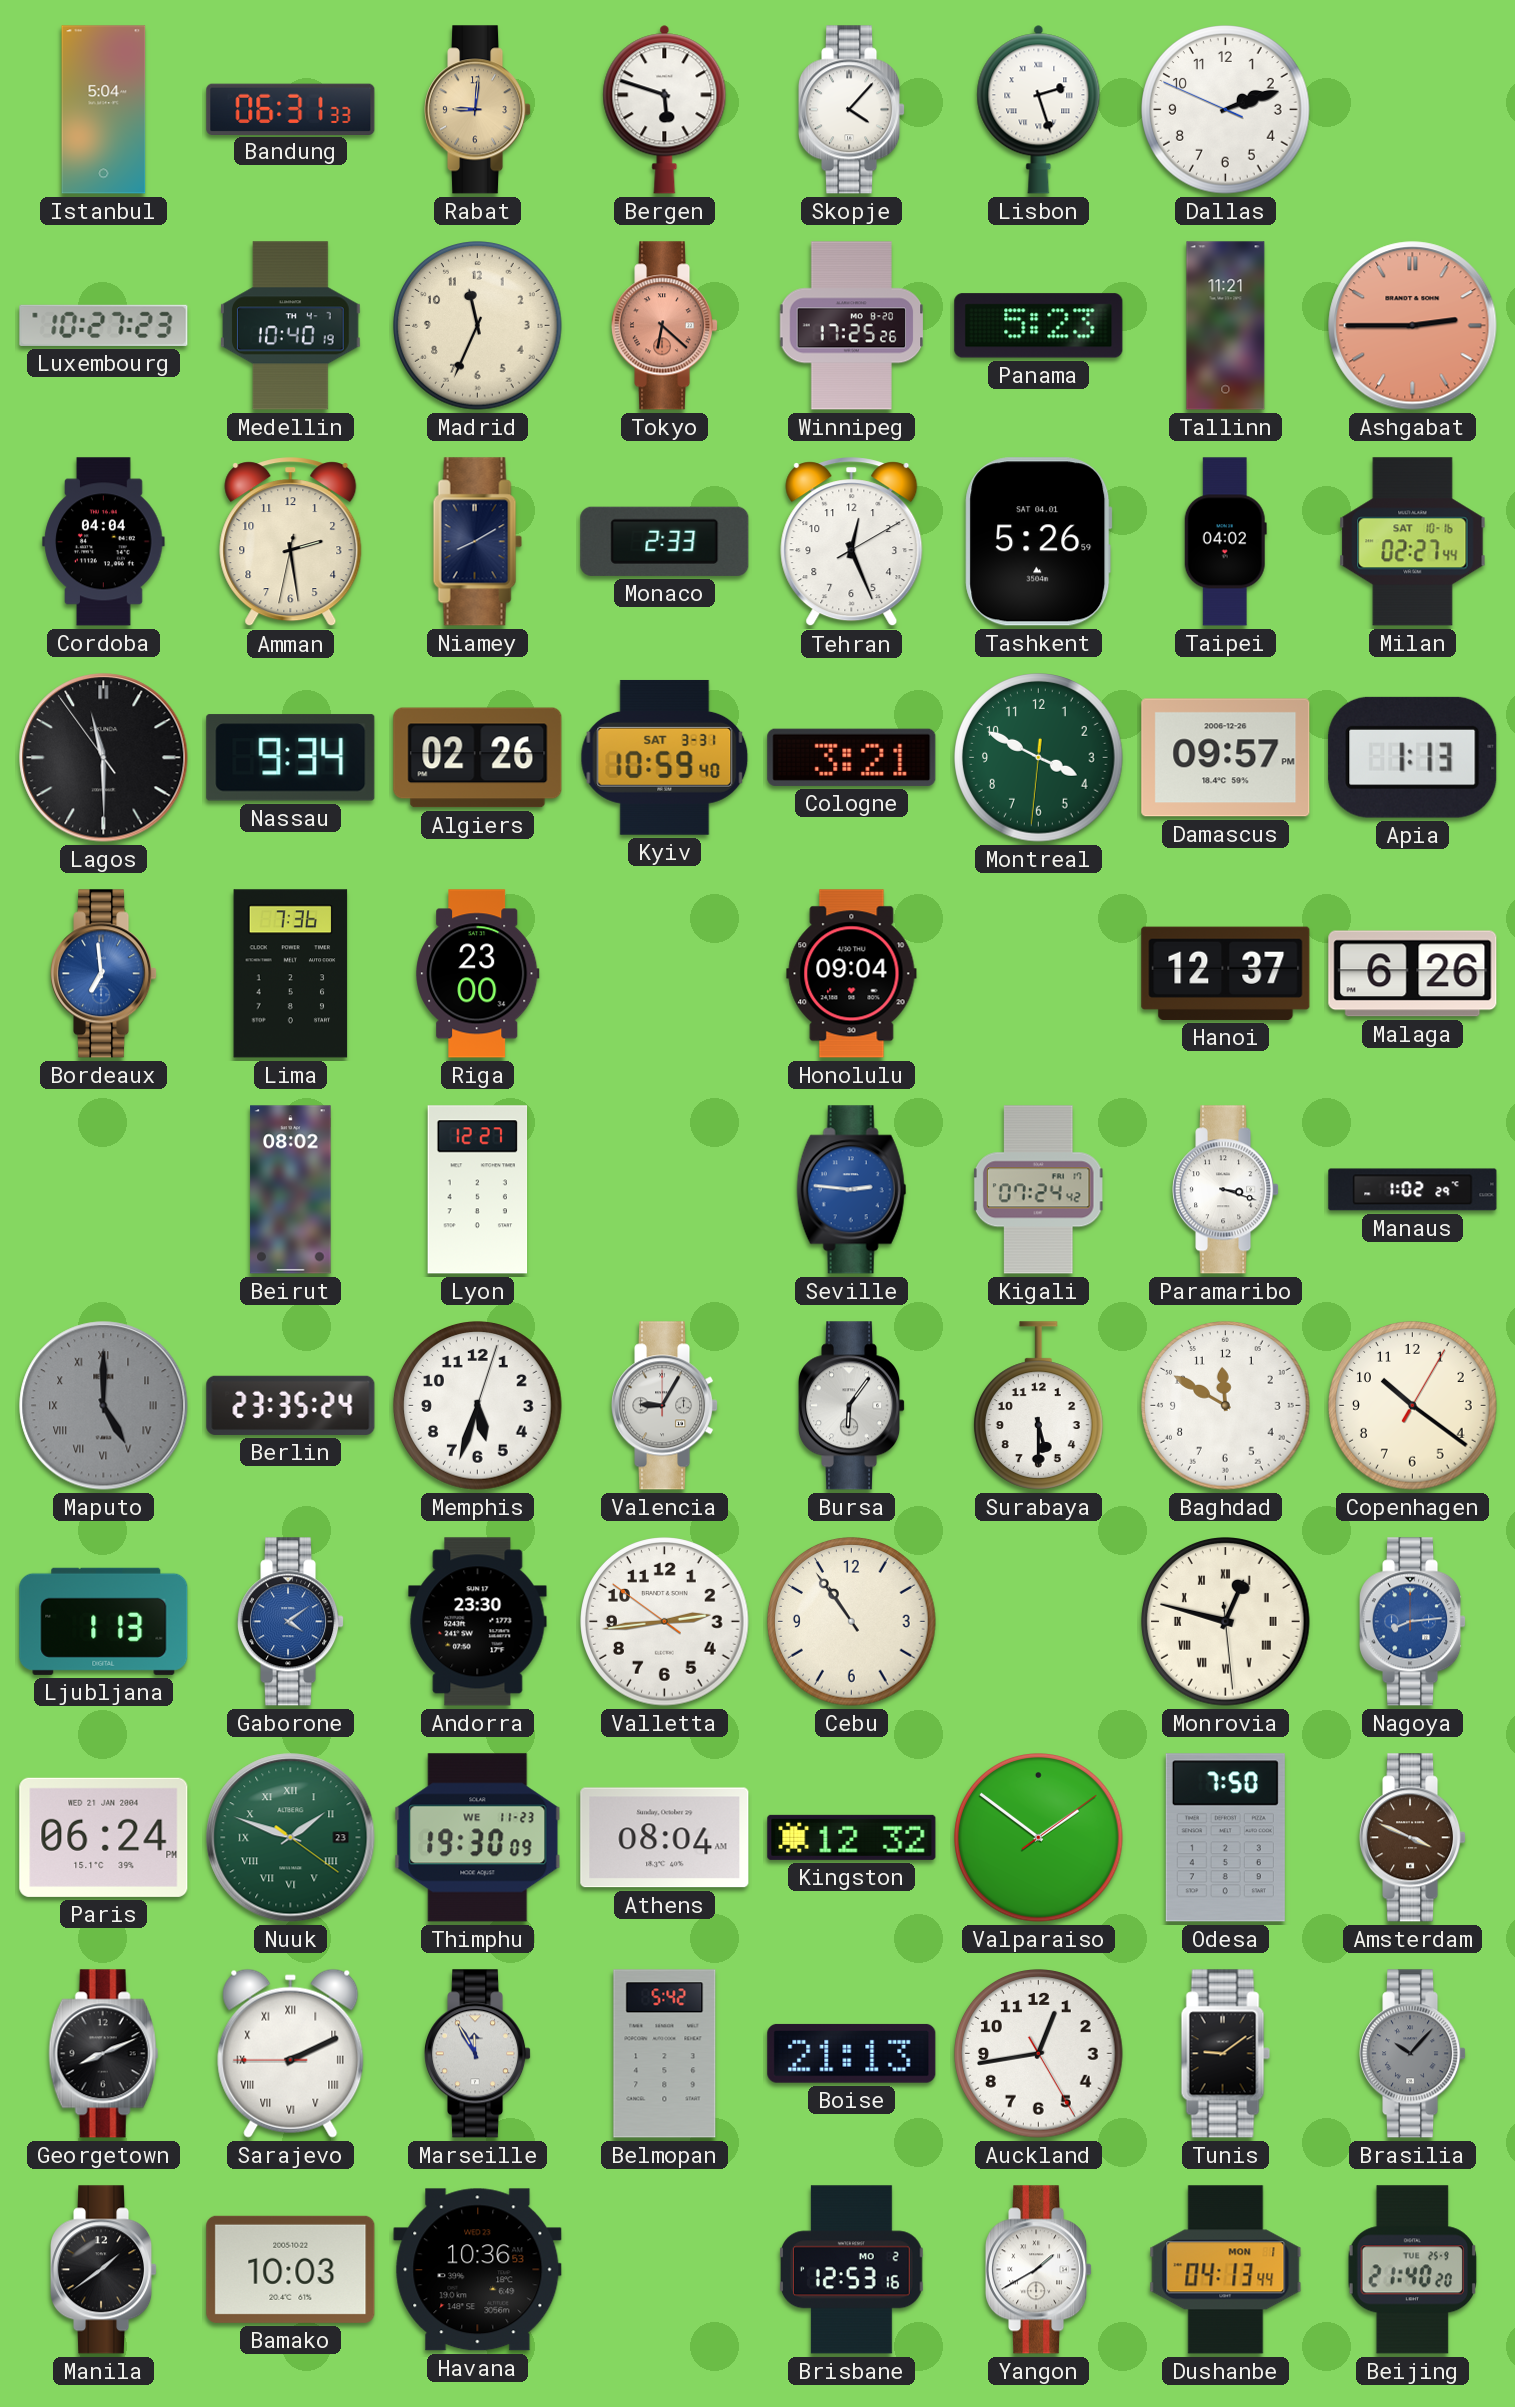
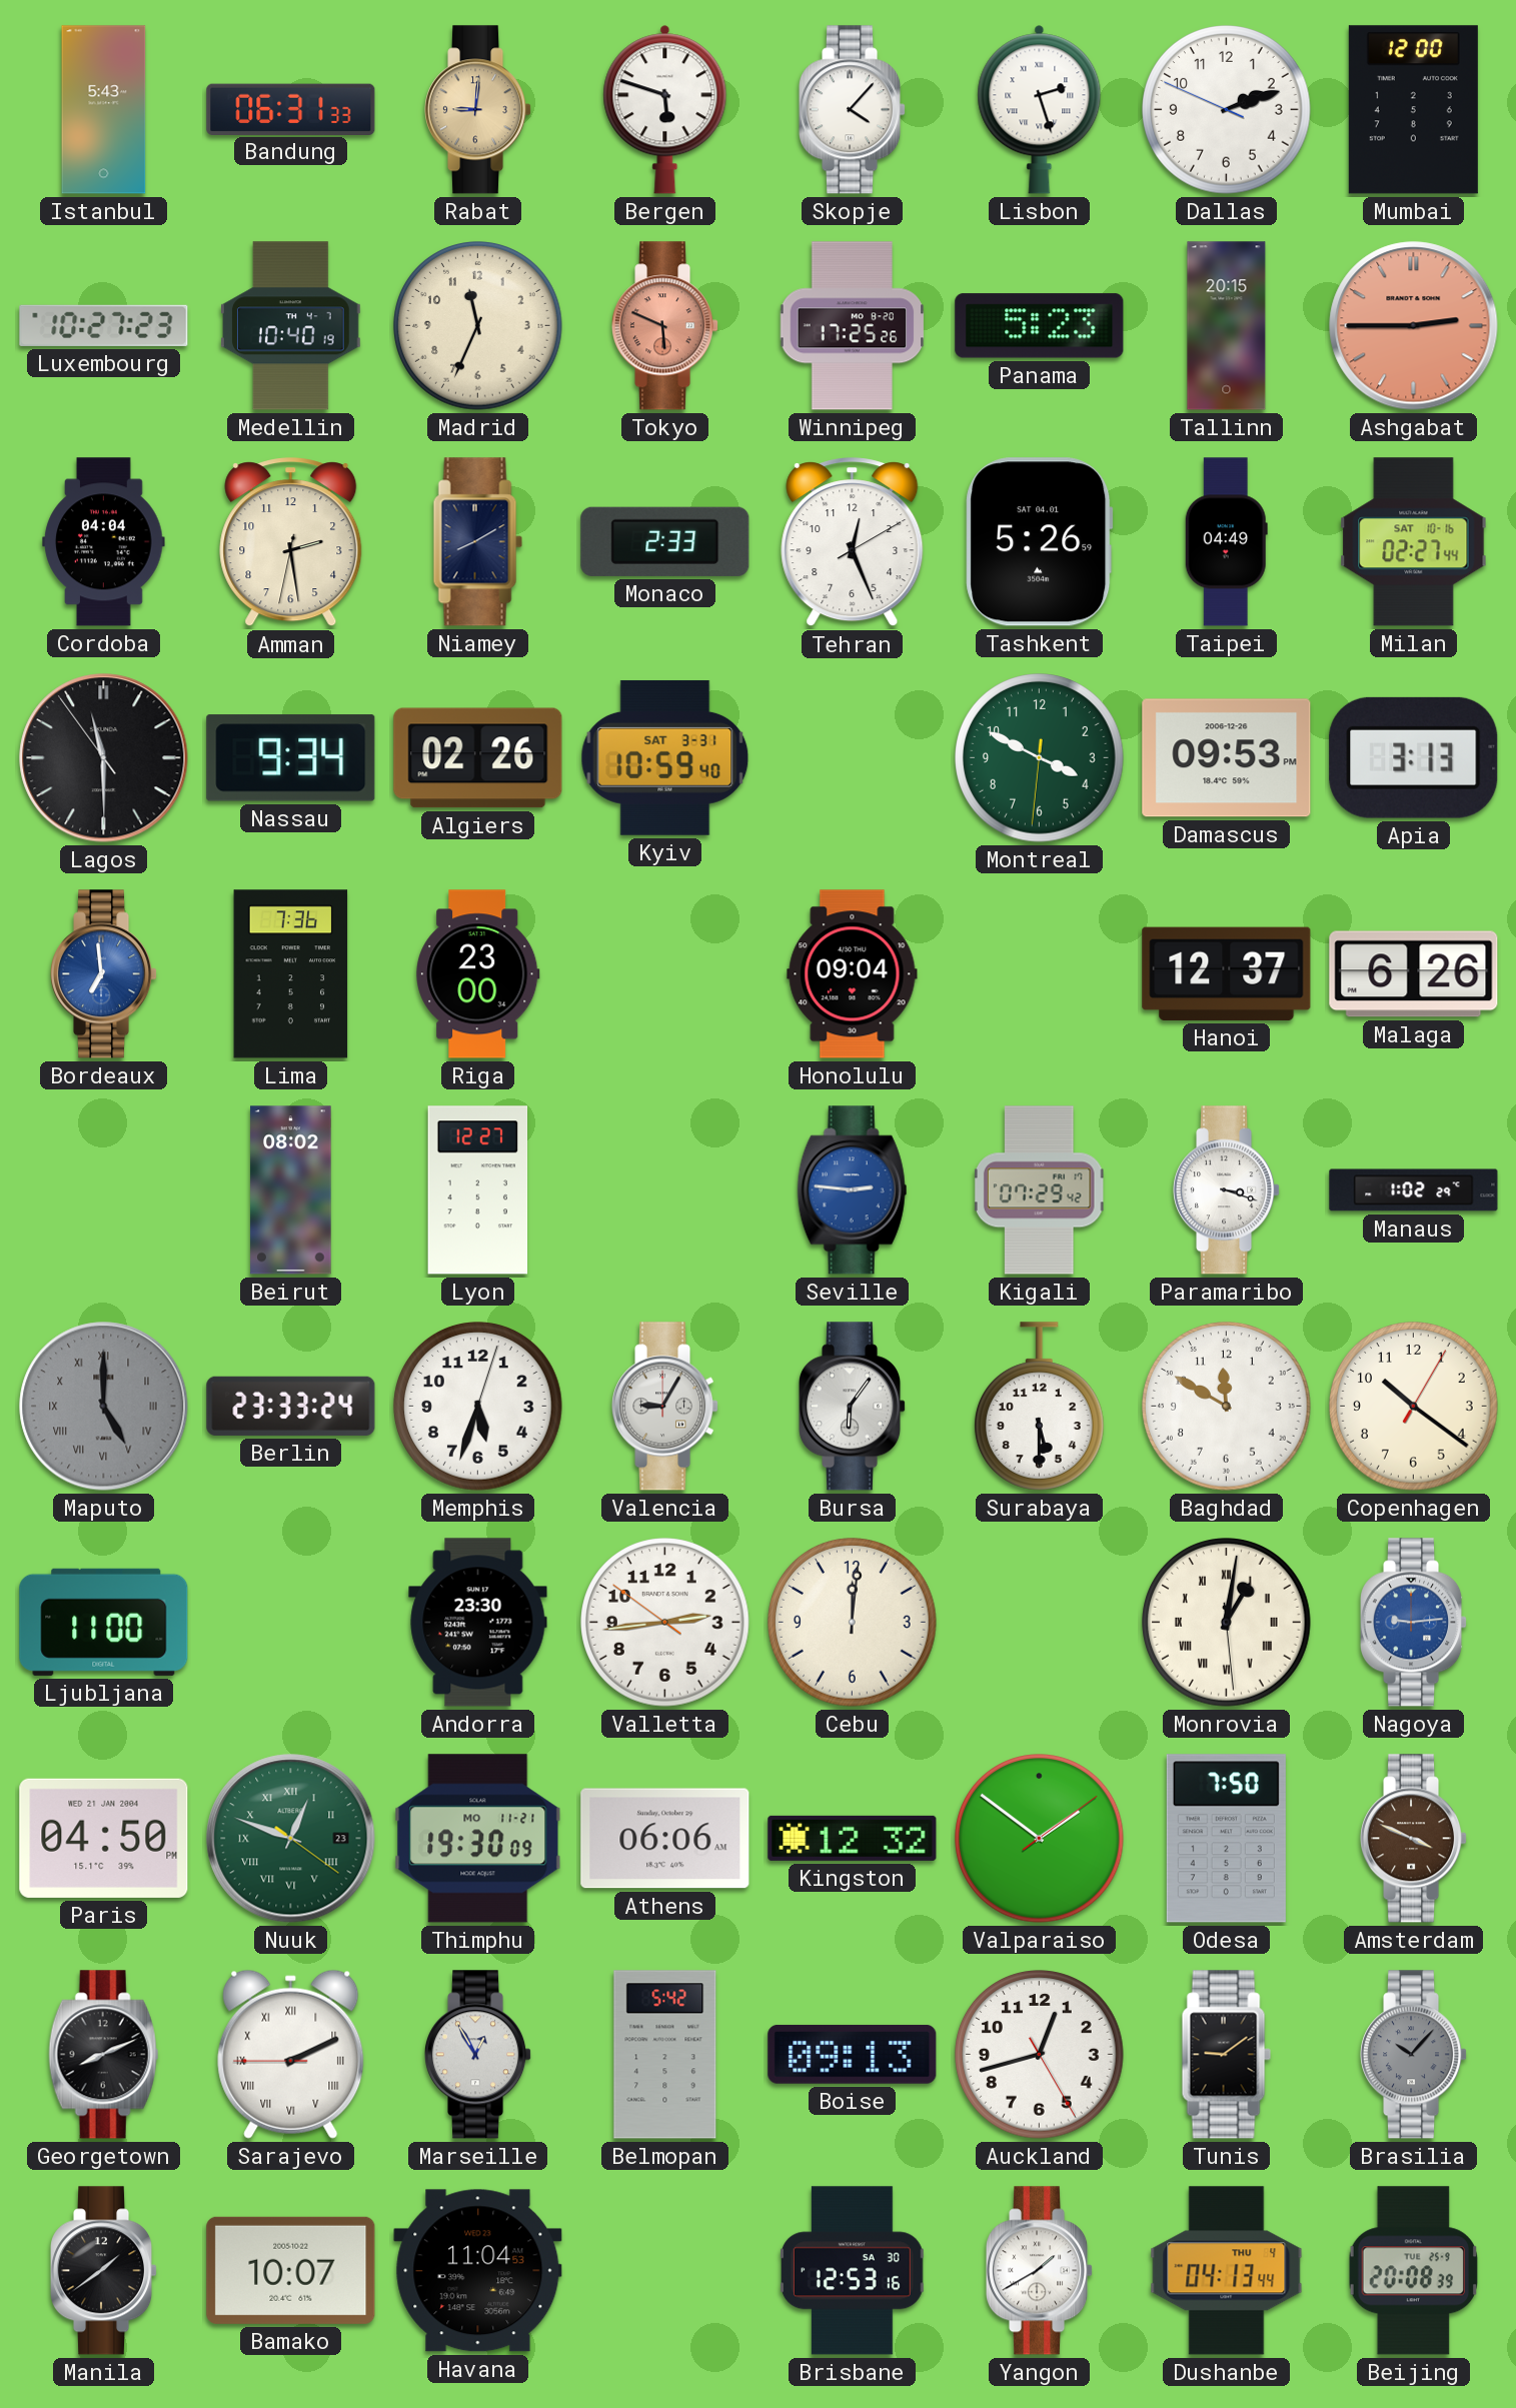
Istanbul: 5:04 -> 5:43
Mumbai: none -> 12:00
Tokyo: 6:22 -> 5:49
Tallinn: 11:21 -> 20:15
Taipei: 04:02 -> 04:49
Cologne: 3:21 -> none
Damascus: 09:57 -> 09:53
Apia: 1:13 -> 3:13
Kigali: 07:24 -> 07:29
Berlin: 23:35 -> 23:33
Ljubljana: 1:13 -> 11:00
Gaborone: 4:09 -> none
Cebu: 10:54 -> 12:01
Monrovia: 12:47 -> 1:01
Nagoya: 8:14 -> 9:14
Paris: 06:24 -> 04:50
Nuuk: 1:48 -> 12:48
Thimphu date: WE 11-23 -> MO 11-21
Athens: 08:04 -> 06:06
Marseille: 11:55 -> 12:55
Boise: 21:13 -> 09:13
Auckland: 12:43 -> 12:42
Bamako: 10:03 -> 10:07
Havana: 10:36 -> 11:04
Brisbane date: MO 2 -> SA 30
Dushanbe date: MON 1 -> THU 4
Beijing: 21:40 -> 20:08
